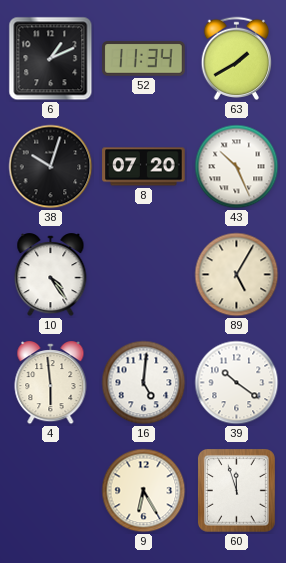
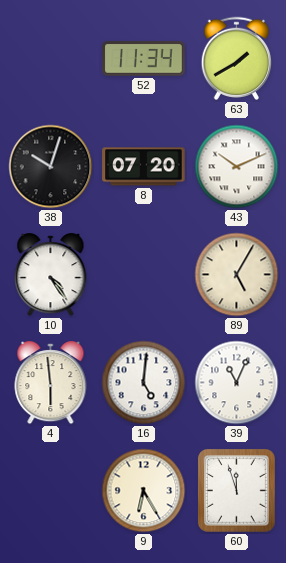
6: 1:11 -> none
43: 10:26 -> 10:11
39: 10:21 -> 11:04
